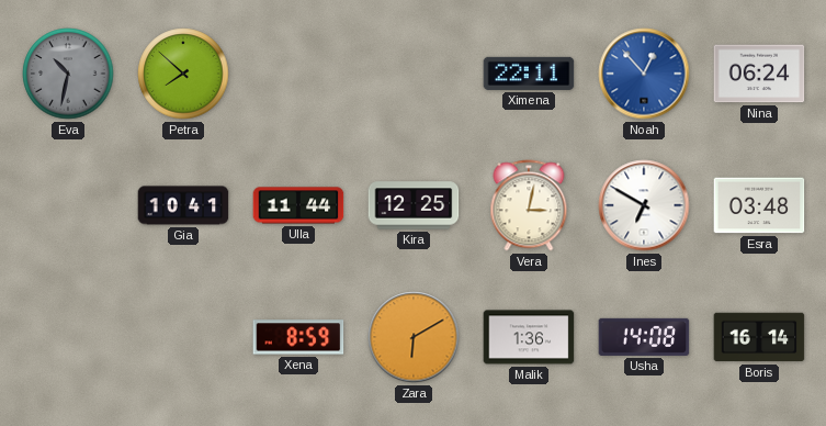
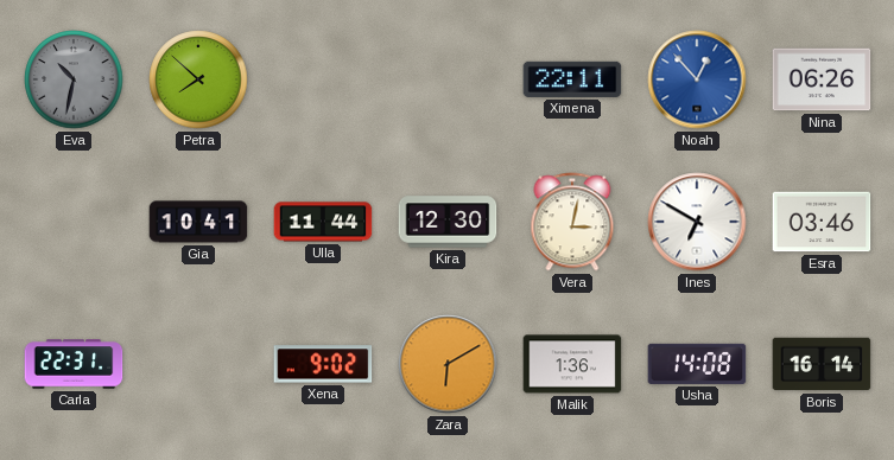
Nina: 06:24 -> 06:26
Kira: 12:25 -> 12:30
Esra: 03:48 -> 03:46
Carla: none -> 22:31
Xena: 8:59 -> 9:02
